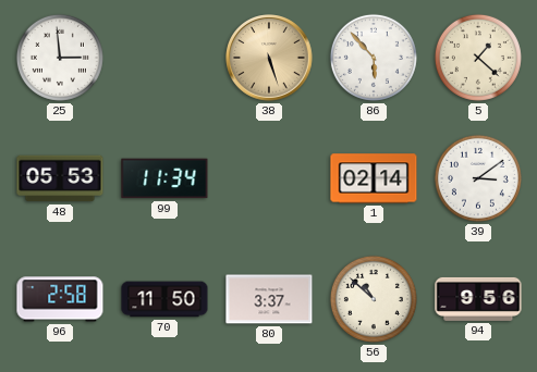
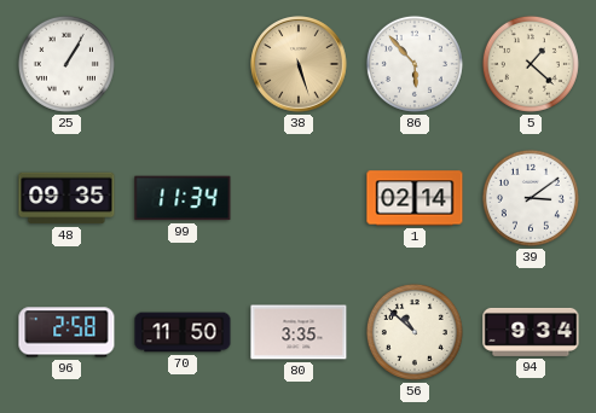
25: 2:59 -> 1:05
48: 05:53 -> 09:35
80: 3:37 -> 3:35
94: 9:56 -> 9:34
